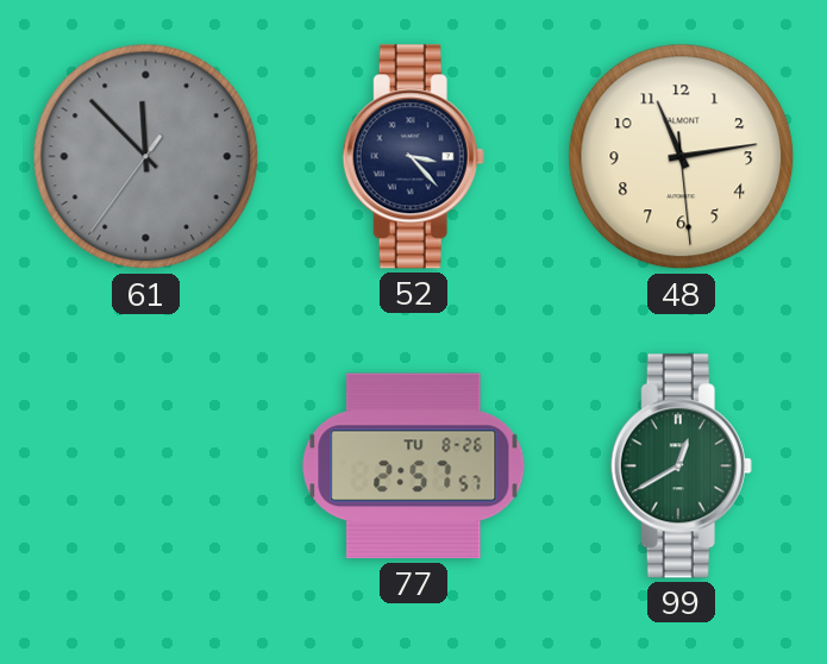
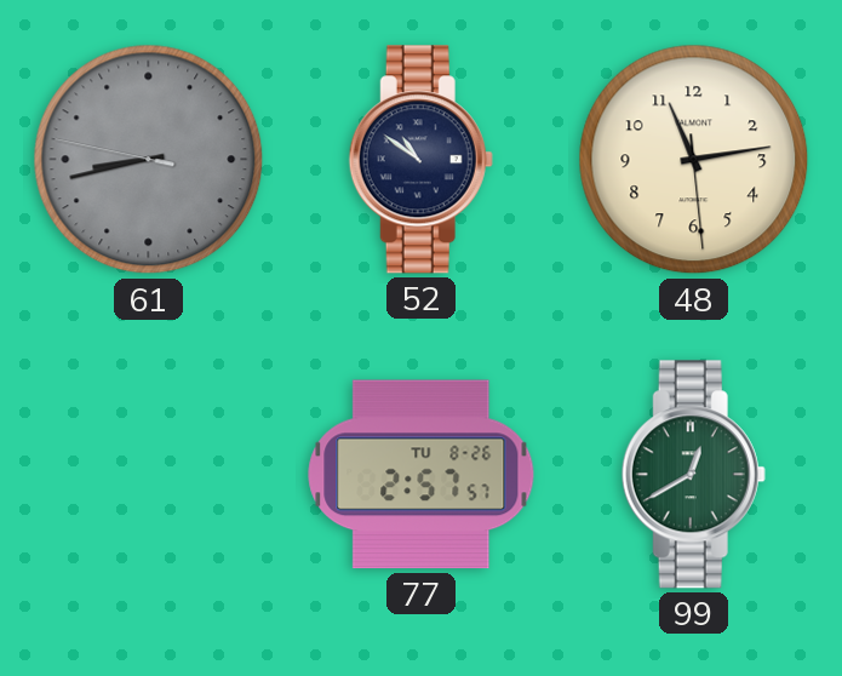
61: 11:52 -> 8:42
52: 3:23 -> 10:51
